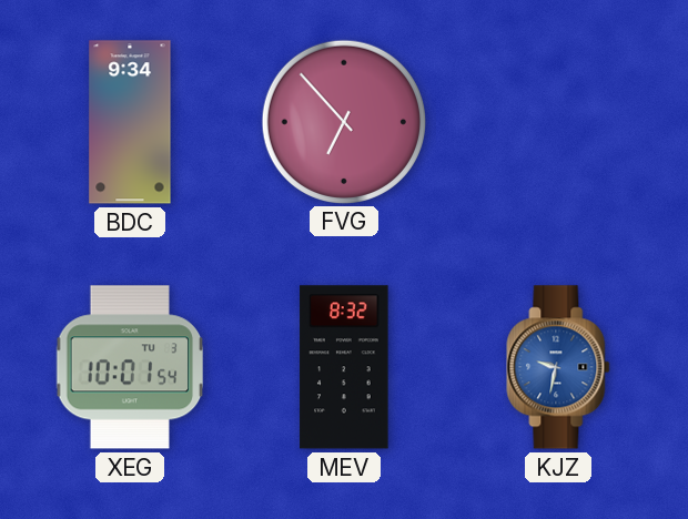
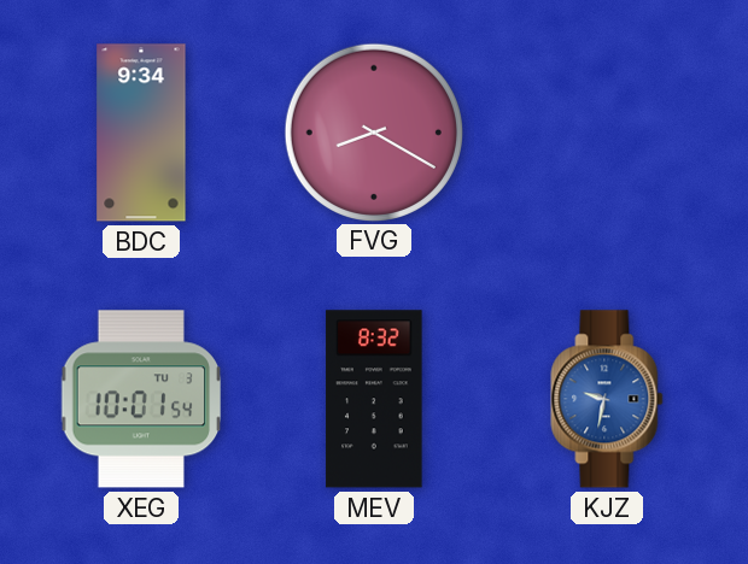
FVG: 6:53 -> 8:20
